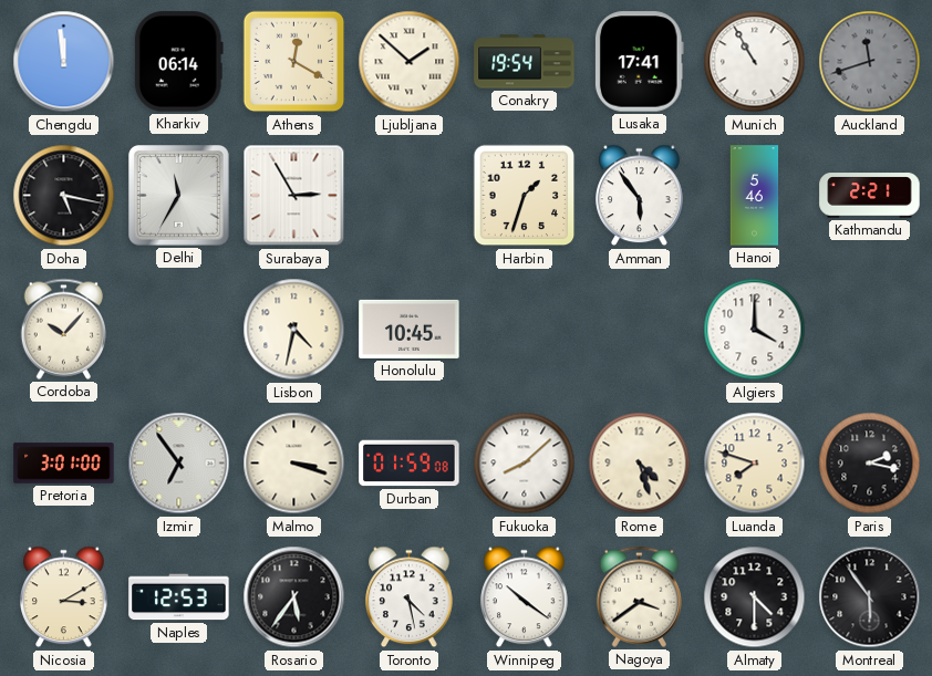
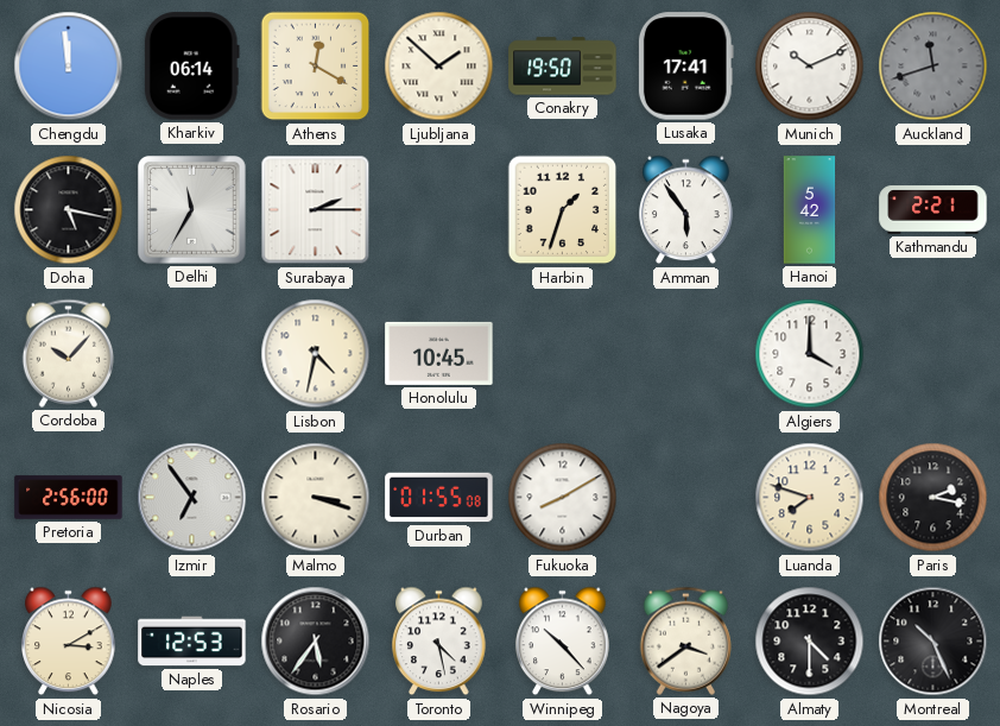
Conakry: 19:54 -> 19:50
Munich: 10:55 -> 10:11
Surabaya: 2:55 -> 2:15
Hanoi: 5:46 -> 5:42
Pretoria: 3:01 -> 2:56
Durban: 01:59 -> 01:55
Fukuoka: 8:08 -> 8:10
Rome: 4:27 -> none
Winnipeg: 10:21 -> 10:23
Montreal: 5:54 -> 10:26
